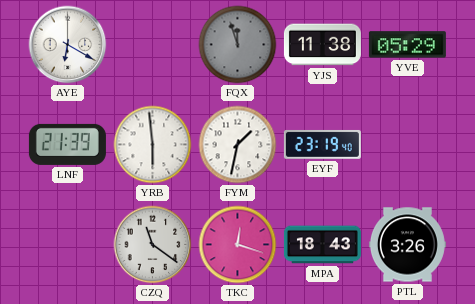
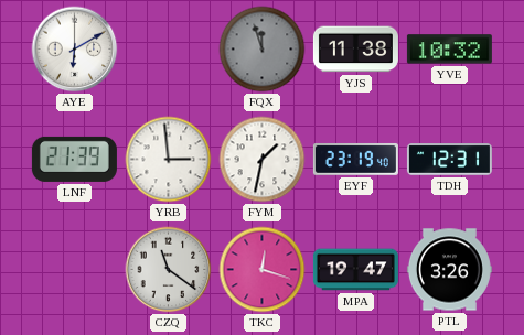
AYE: 6:20 -> 6:10
YVE: 05:29 -> 10:32
YRB: 5:59 -> 2:59
TDH: none -> 12:31
MPA: 18:43 -> 19:47
